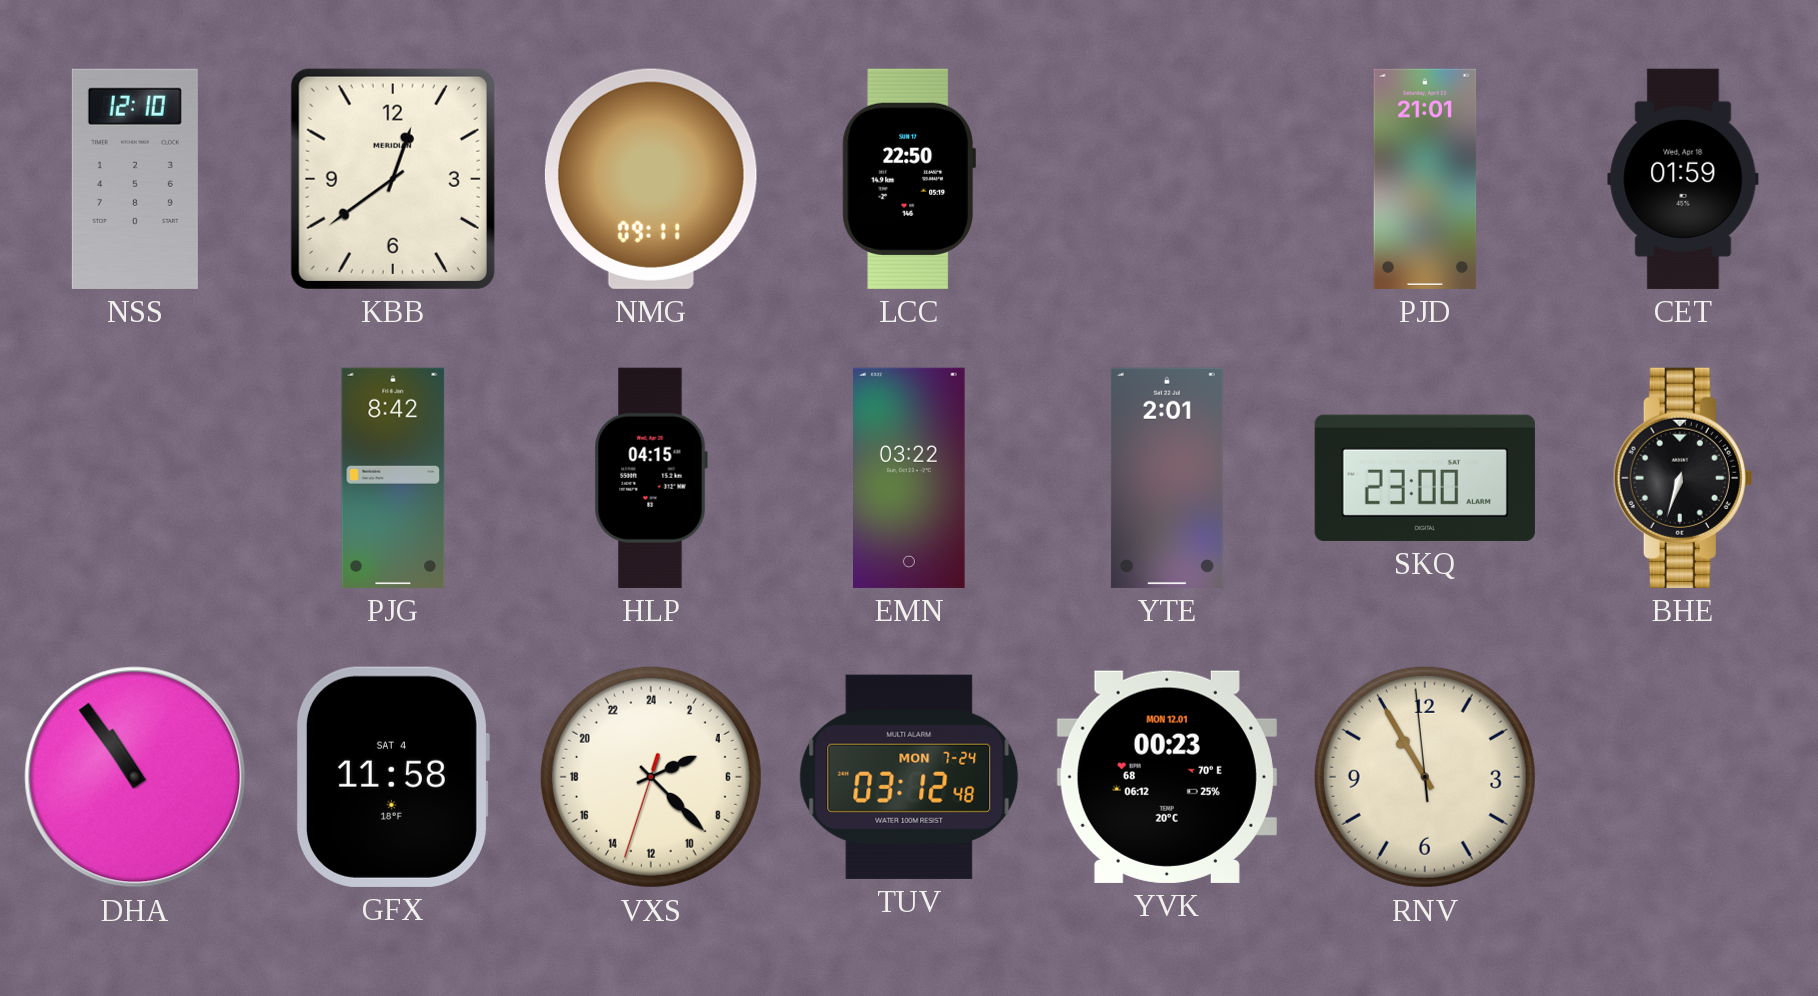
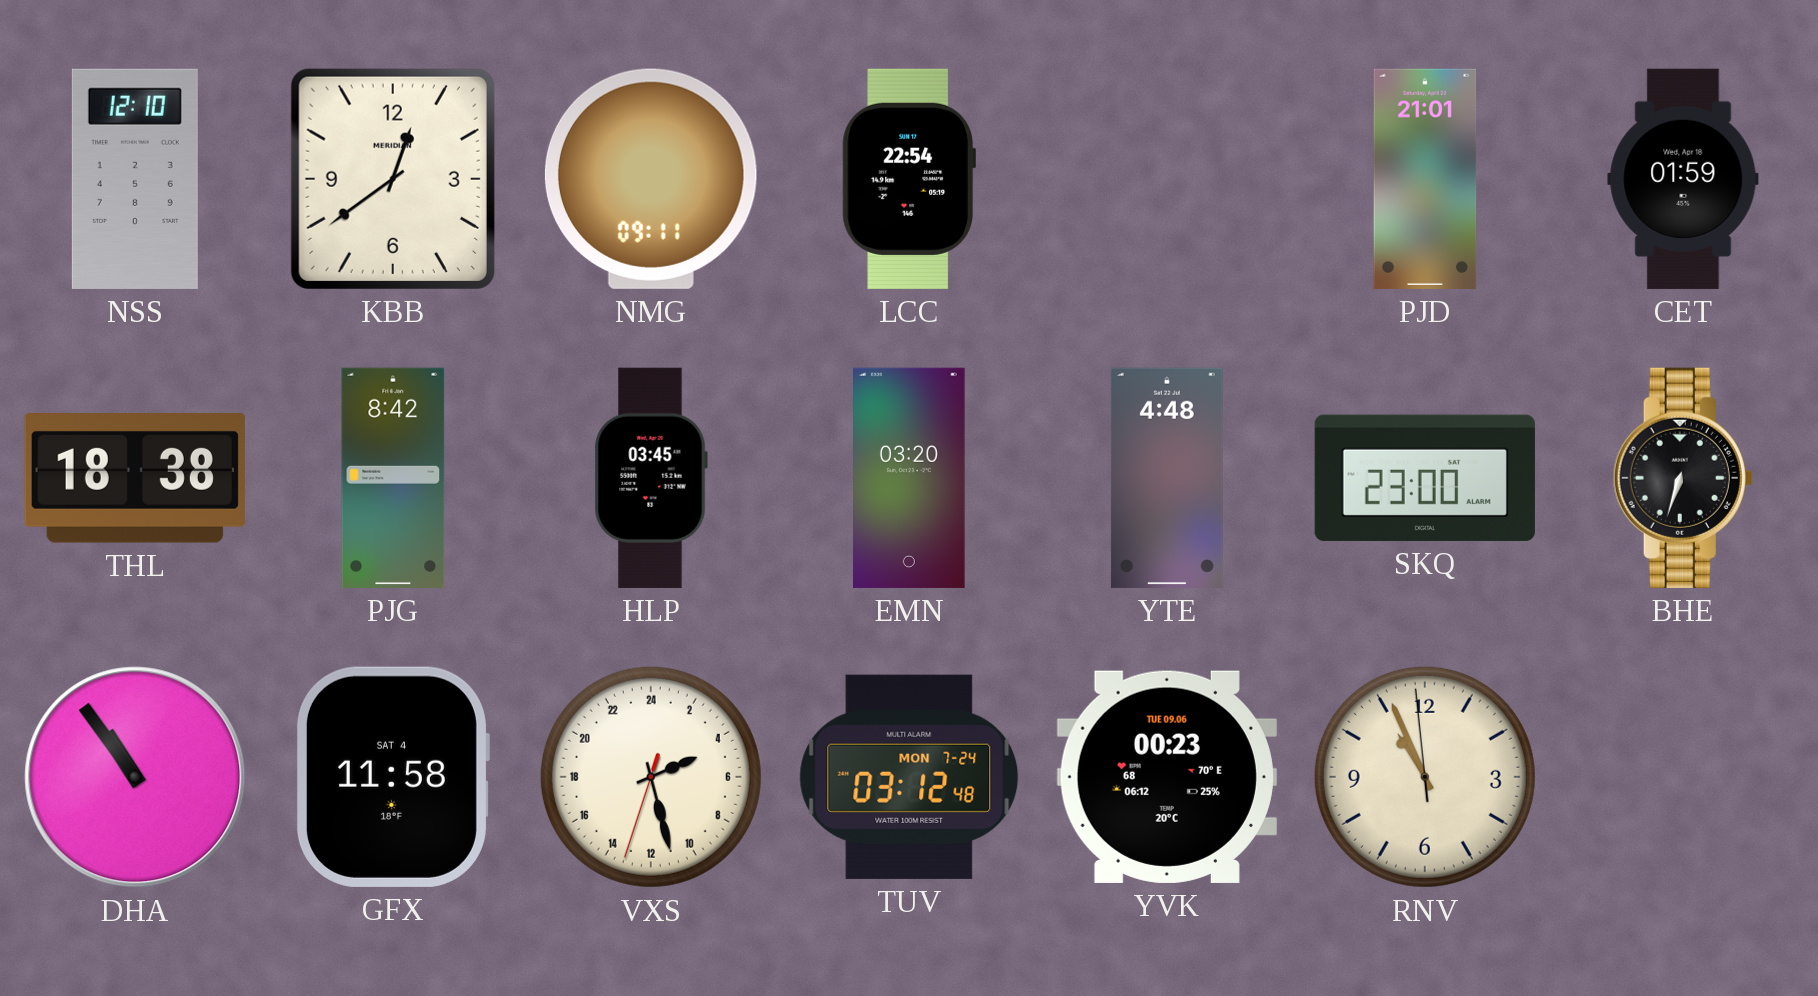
LCC: 22:50 -> 22:54
THL: none -> 18:38
HLP: 04:15 -> 03:45
EMN: 03:22 -> 03:20
YTE: 2:01 -> 4:48
VXS: 4:22 -> 4:27
YVK date: MON 12.01 -> TUE 09.06
RNV: 10:54 -> 10:55
